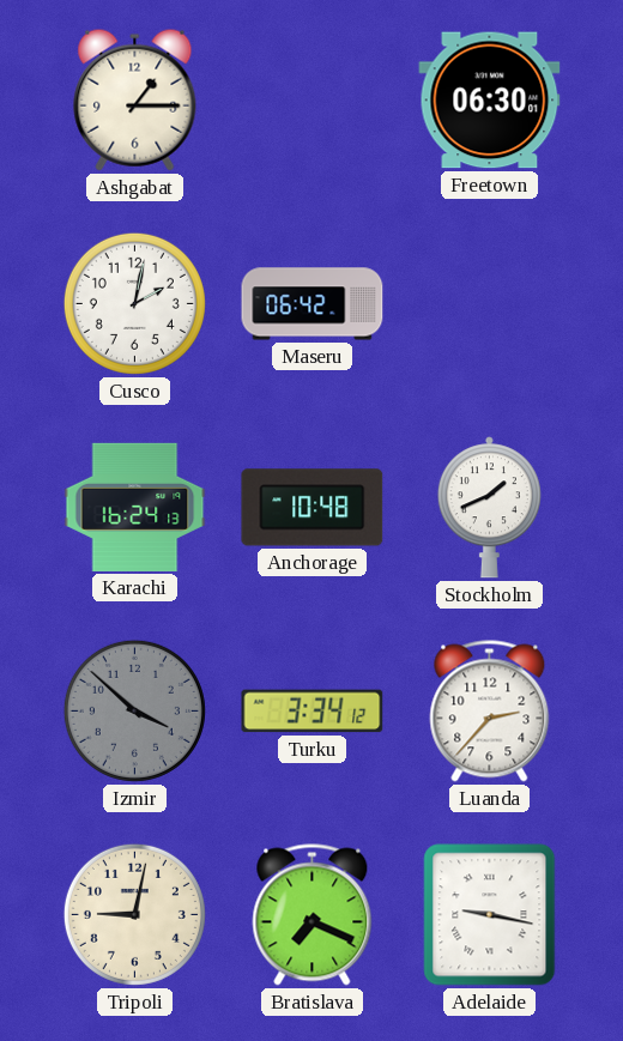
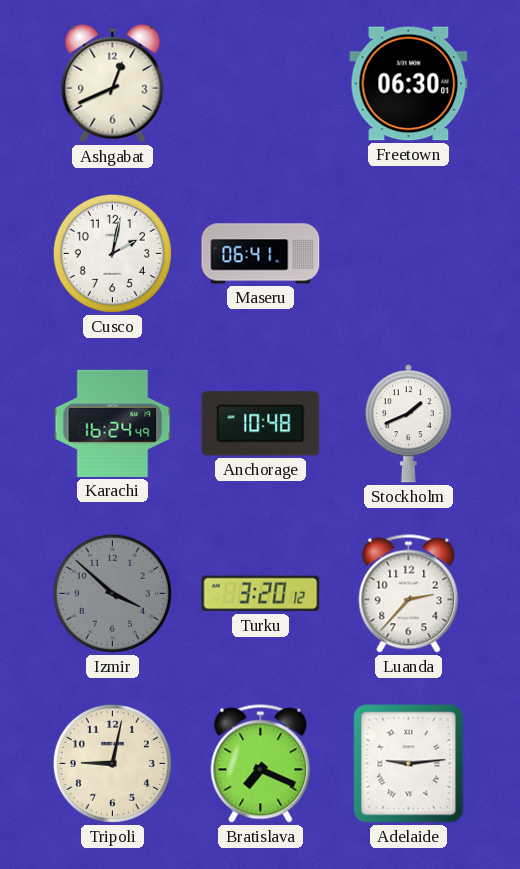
Ashgabat: 1:15 -> 12:41
Maseru: 06:42 -> 06:41
Karachi: 16:24:13 -> 16:24:49
Turku: 3:34 -> 3:20
Adelaide: 9:17 -> 9:14
